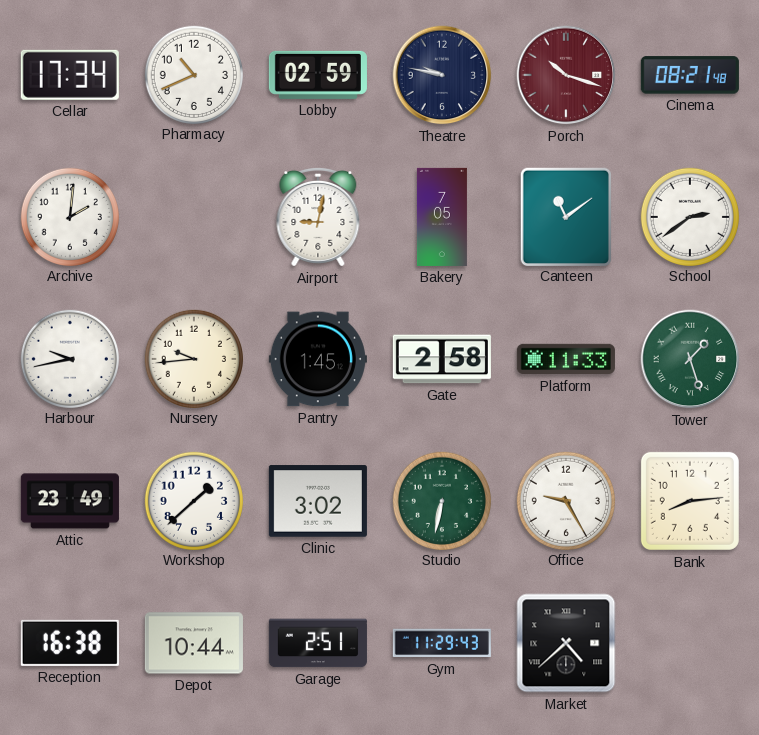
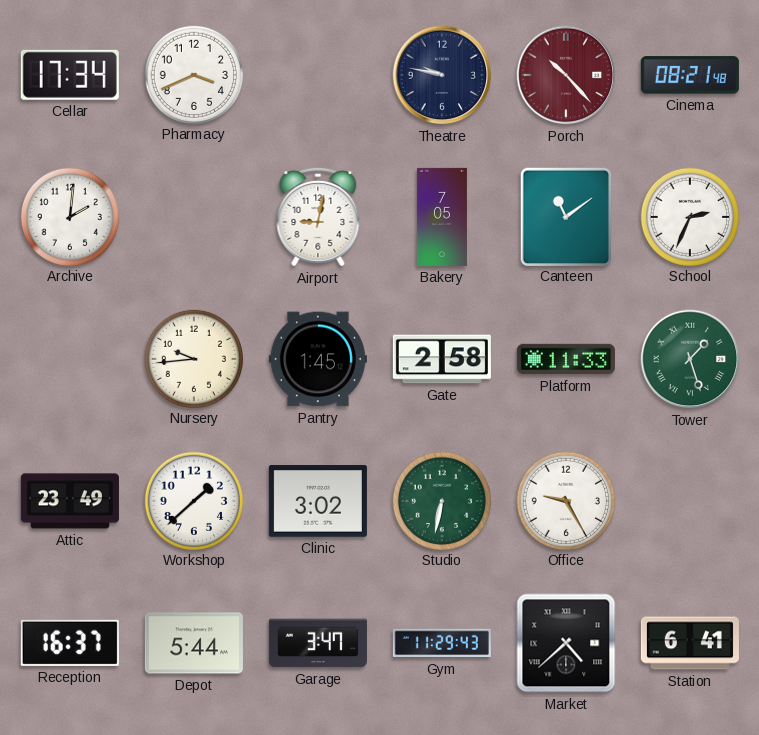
Pharmacy: 10:41 -> 3:41
Lobby: 02:59 -> none
Porch: 10:18 -> 10:23
School: 2:39 -> 2:34
Harbour: 9:43 -> none
Bank: 8:14 -> none
Reception: 16:38 -> 16:37
Depot: 10:44 -> 5:44
Garage: 2:51 -> 3:47
Station: none -> 6:41
